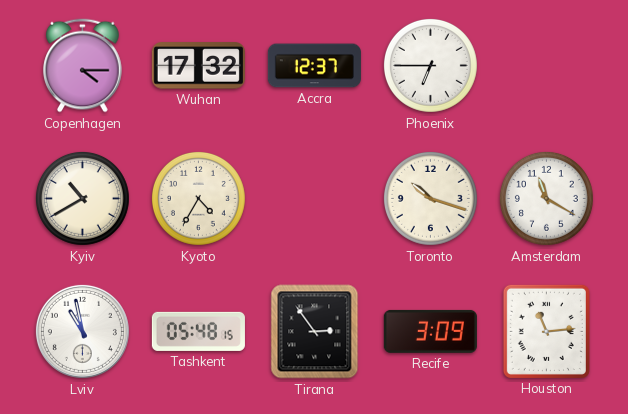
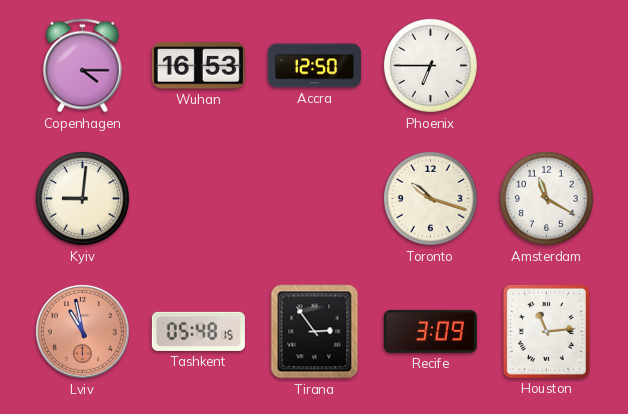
Wuhan: 17:32 -> 16:53
Accra: 12:37 -> 12:50
Kyiv: 10:40 -> 9:01
Kyoto: 4:35 -> none
Lviv dial: white -> salmon
